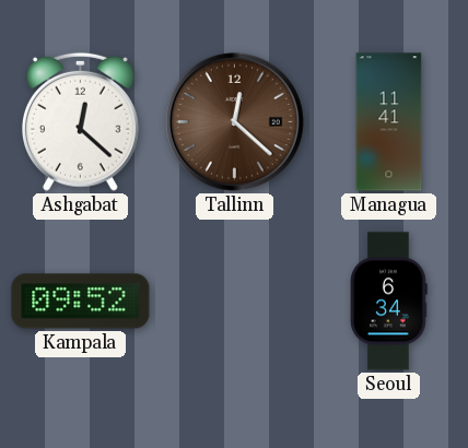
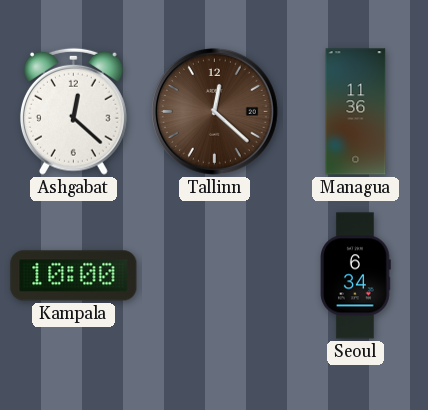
Managua: 11:41 -> 11:36
Kampala: 09:52 -> 10:00
